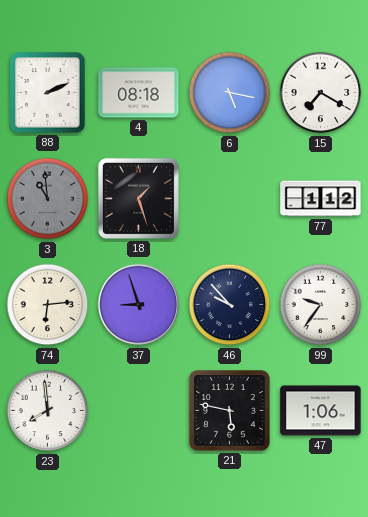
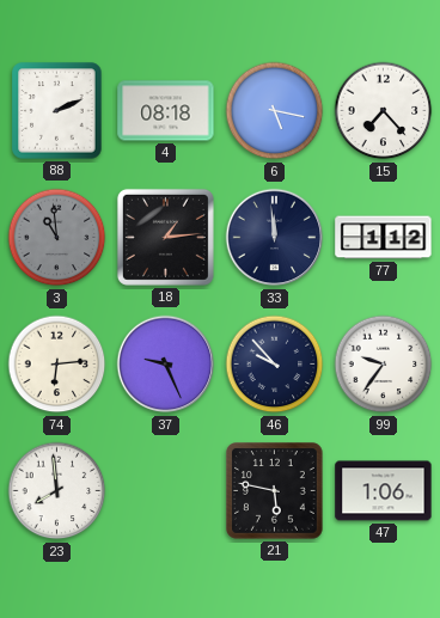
15: 7:20 -> 7:23
18: 1:27 -> 1:14
33: none -> 11:59
37: 8:57 -> 9:26
